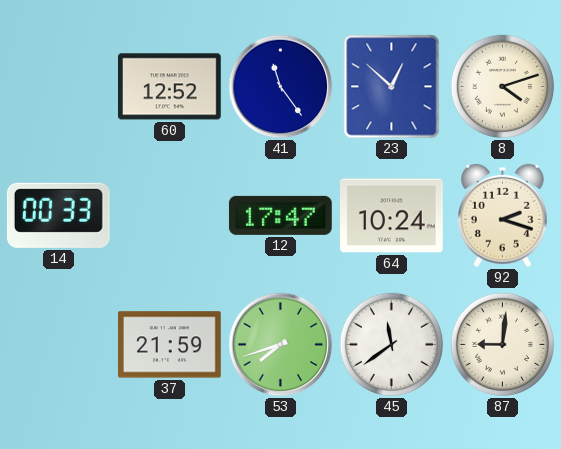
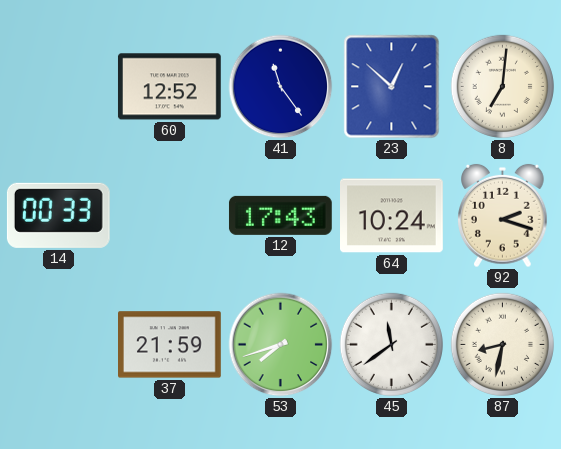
8: 4:12 -> 7:01
12: 17:47 -> 17:43
87: 9:01 -> 8:32
